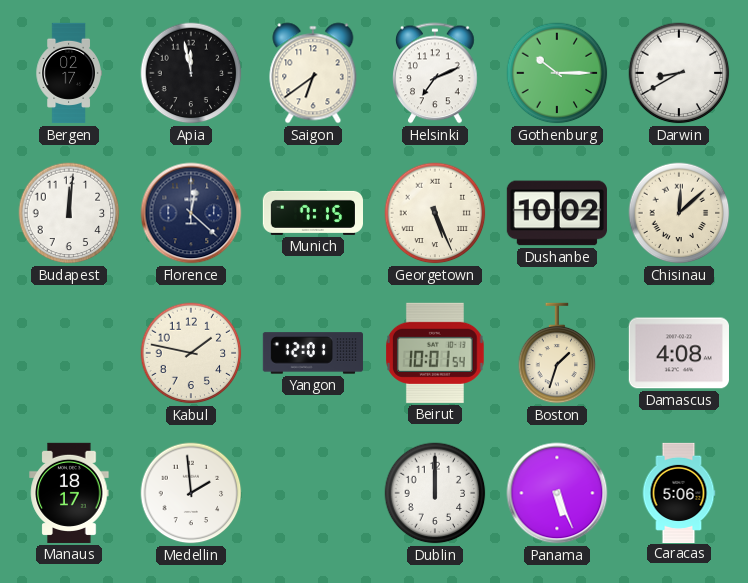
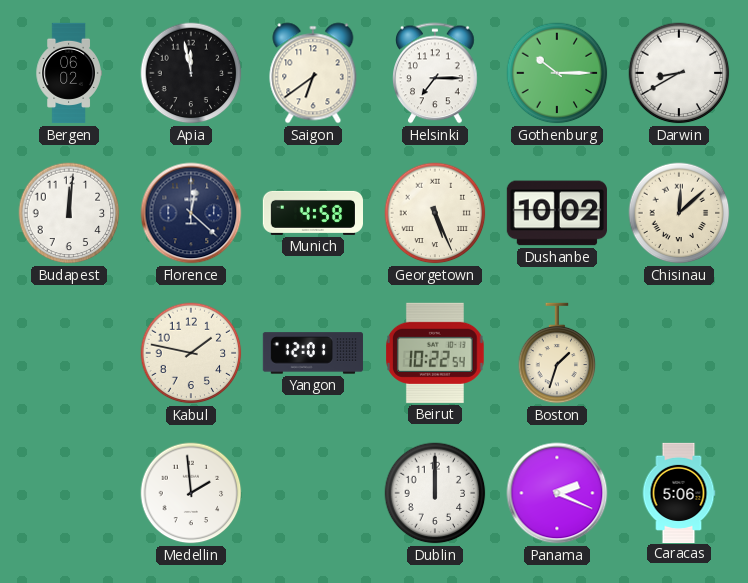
Bergen: 02:17 -> 06:02
Helsinki: 7:11 -> 7:15
Munich: 7:15 -> 4:58
Beirut: 10:01 -> 10:22
Damascus: 4:08 -> none
Manaus: 18:17 -> none
Panama: 5:26 -> 2:19
